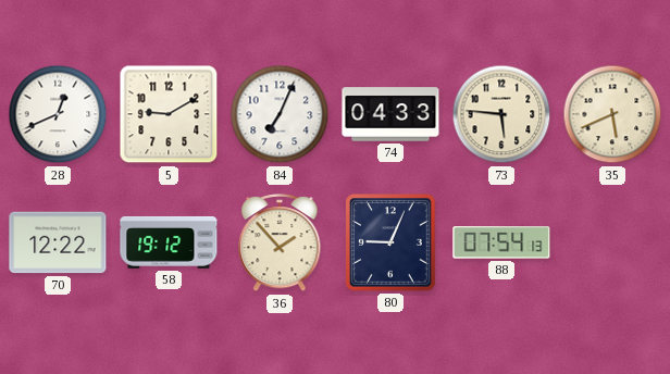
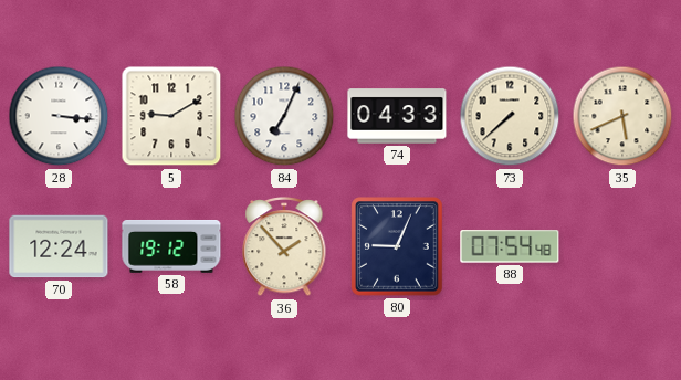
28: 12:41 -> 3:16
73: 5:46 -> 7:38
70: 12:22 -> 12:24
88: 07:54:13 -> 07:54:48
